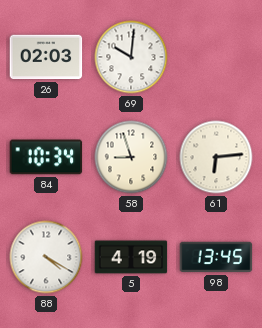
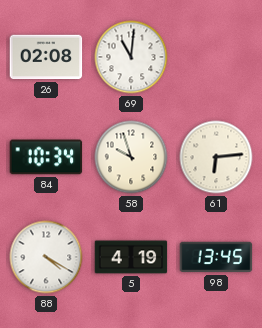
26: 02:03 -> 02:08
69: 10:01 -> 11:01
58: 8:57 -> 9:57
